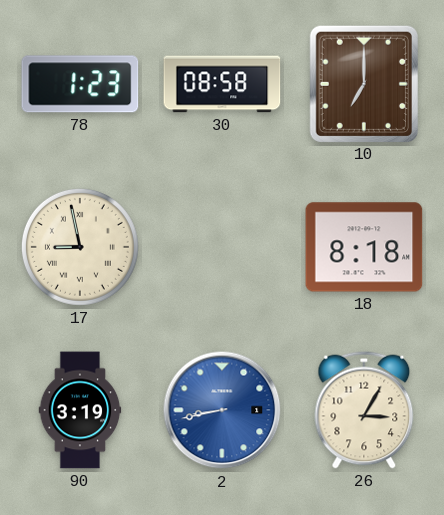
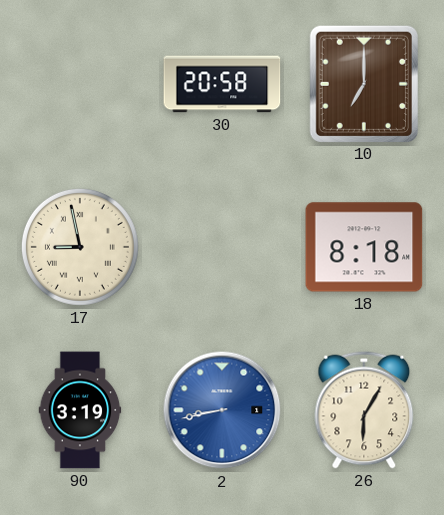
78: 1:23 -> none
30: 08:58 -> 20:58
26: 3:05 -> 6:05
